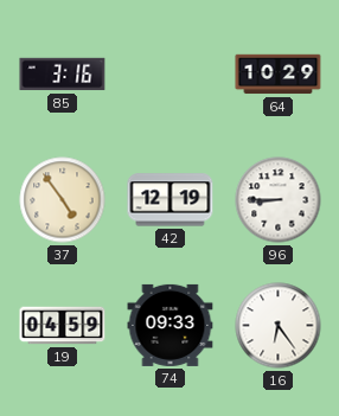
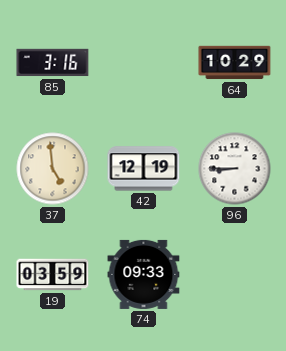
37: 4:54 -> 4:59
19: 04:59 -> 03:59
16: 6:24 -> none
